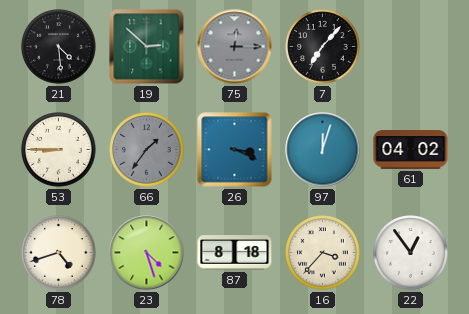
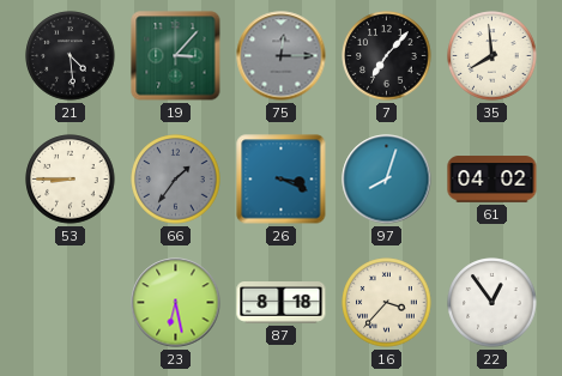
19: 2:52 -> 3:07
35: none -> 7:59
97: 12:03 -> 8:03
78: 4:42 -> none
23: 4:27 -> 6:28
